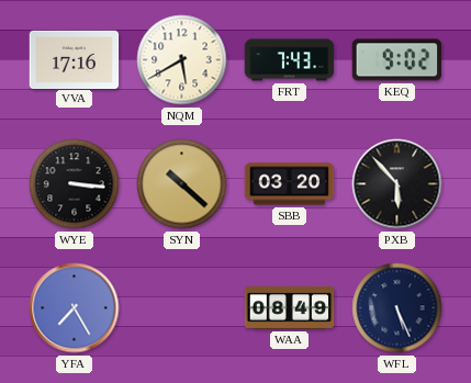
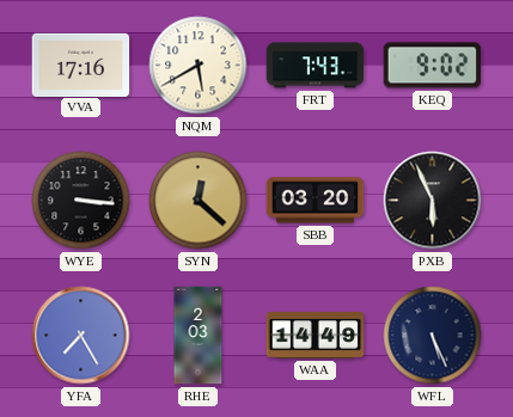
SYN: 10:22 -> 12:22
PXB: 5:53 -> 5:56
RHE: none -> 2:03
WAA: 08:49 -> 14:49
